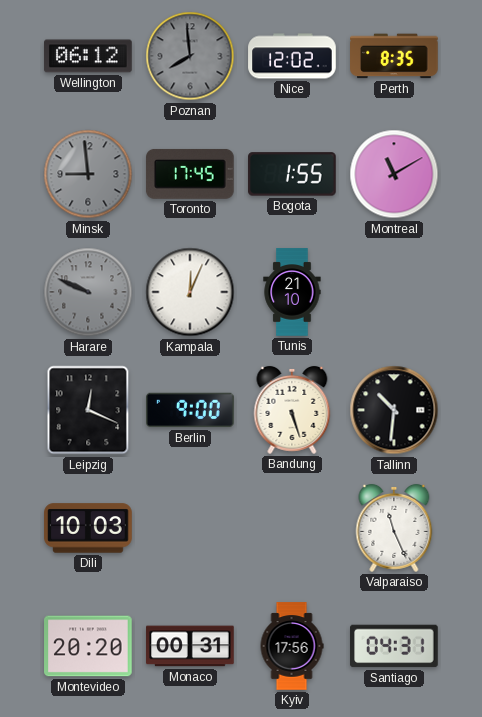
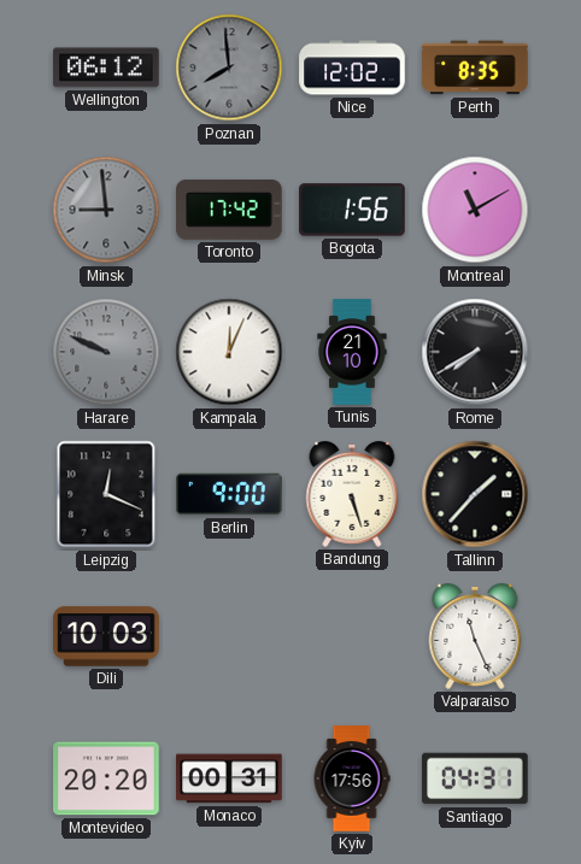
Toronto: 17:45 -> 17:42
Bogota: 1:55 -> 1:56
Rome: none -> 7:40
Tallinn: 10:31 -> 1:37
